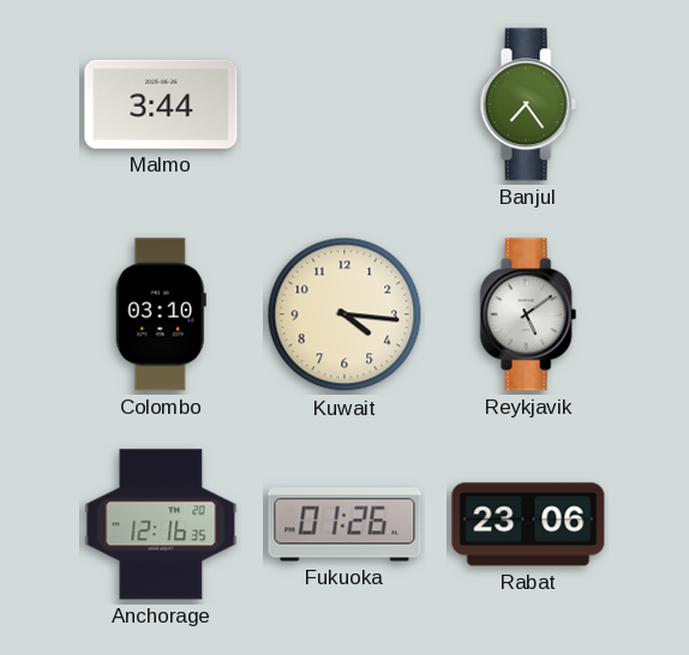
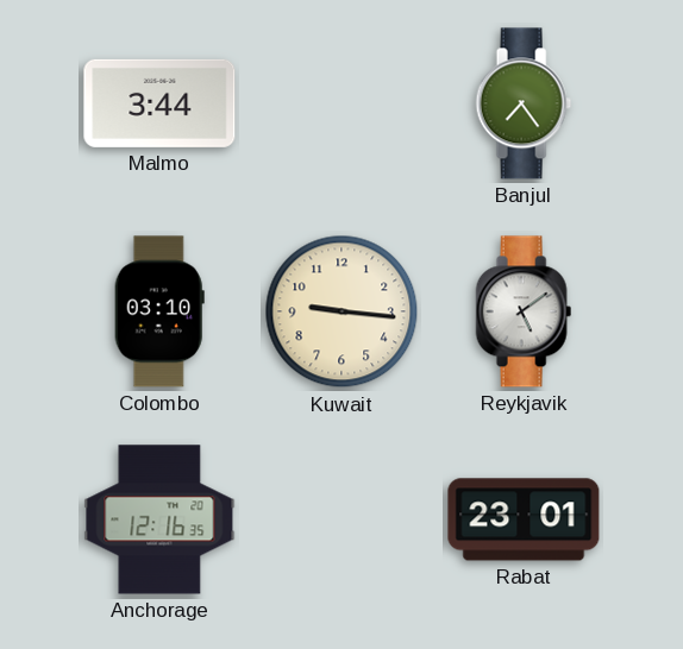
Kuwait: 4:16 -> 9:16
Fukuoka: 01:26 -> none
Rabat: 23:06 -> 23:01
